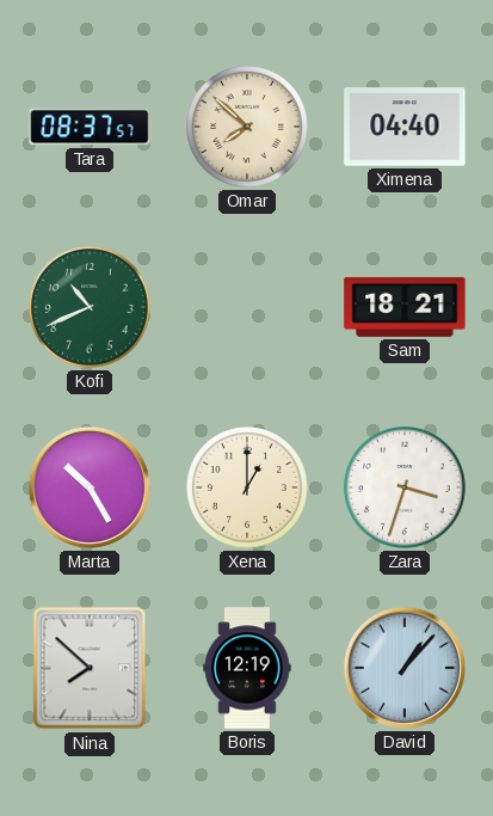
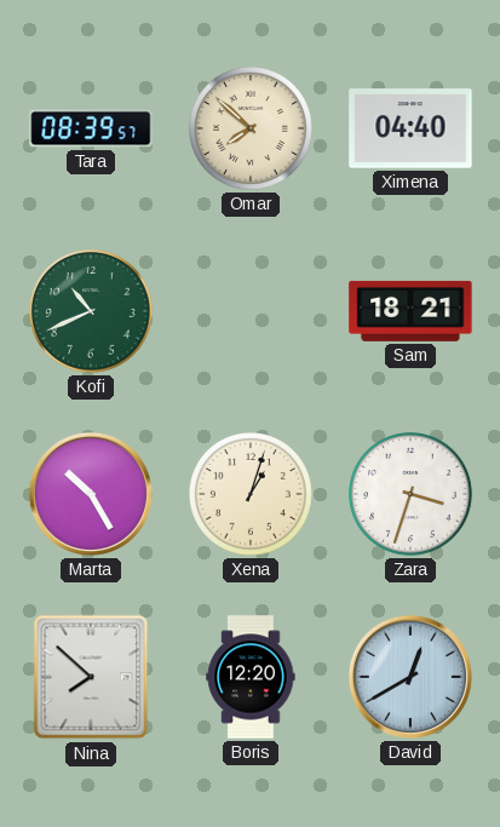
Tara: 08:37 -> 08:39
Xena: 1:00 -> 1:03
Boris: 12:19 -> 12:20
David: 1:07 -> 12:40
